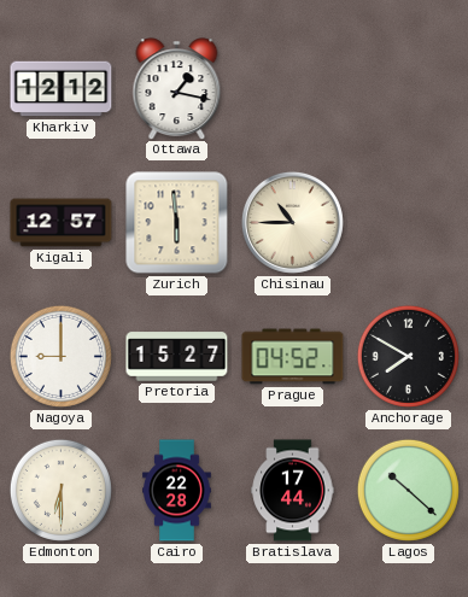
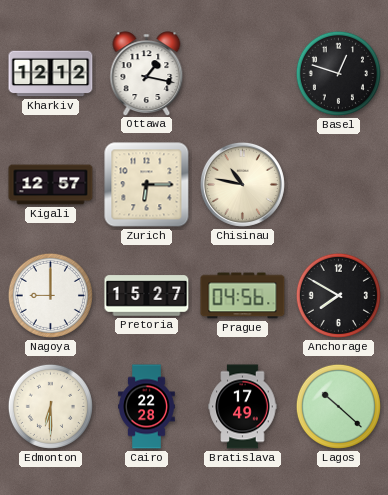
Basel: none -> 12:48
Zurich: 5:59 -> 6:15
Chisinau: 10:45 -> 10:47
Prague: 04:52 -> 04:56
Bratislava: 17:44 -> 17:49
